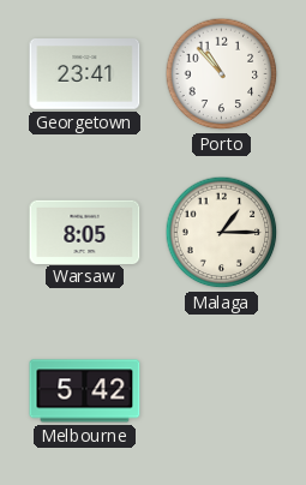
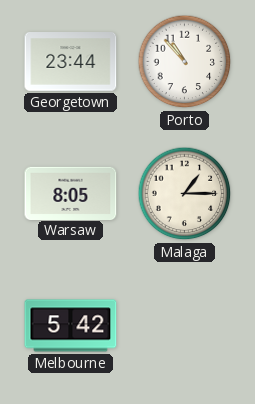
Georgetown: 23:41 -> 23:44
